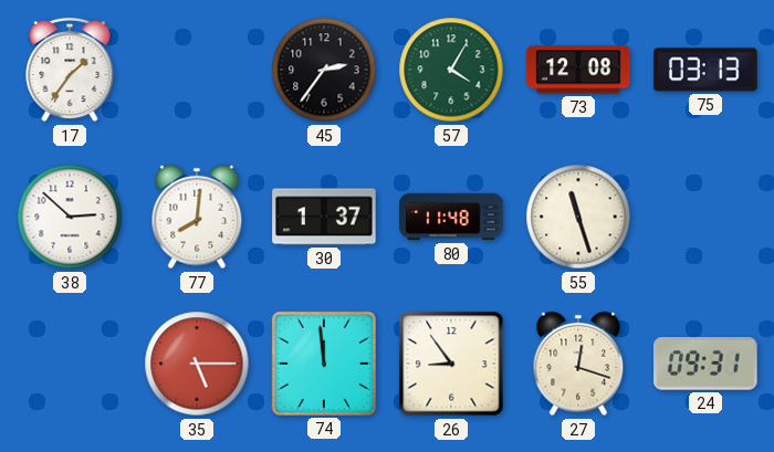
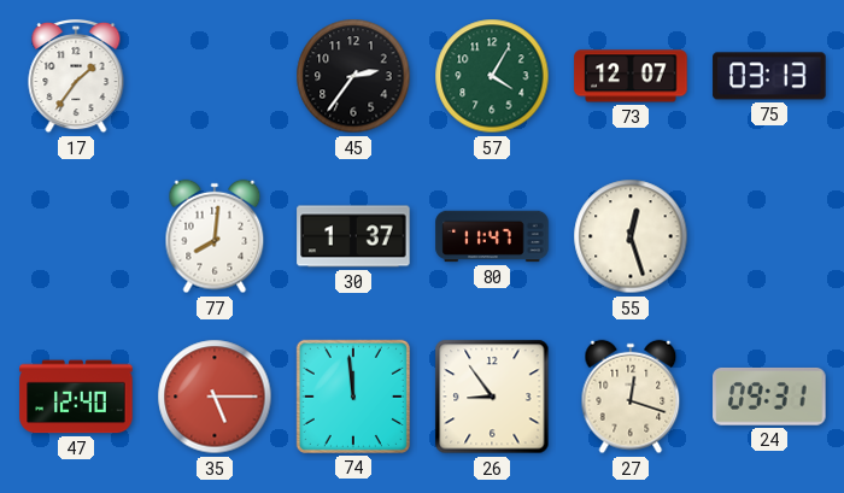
73: 12:08 -> 12:07
38: 2:52 -> none
80: 11:48 -> 11:47
55: 11:27 -> 12:27
47: none -> 12:40
